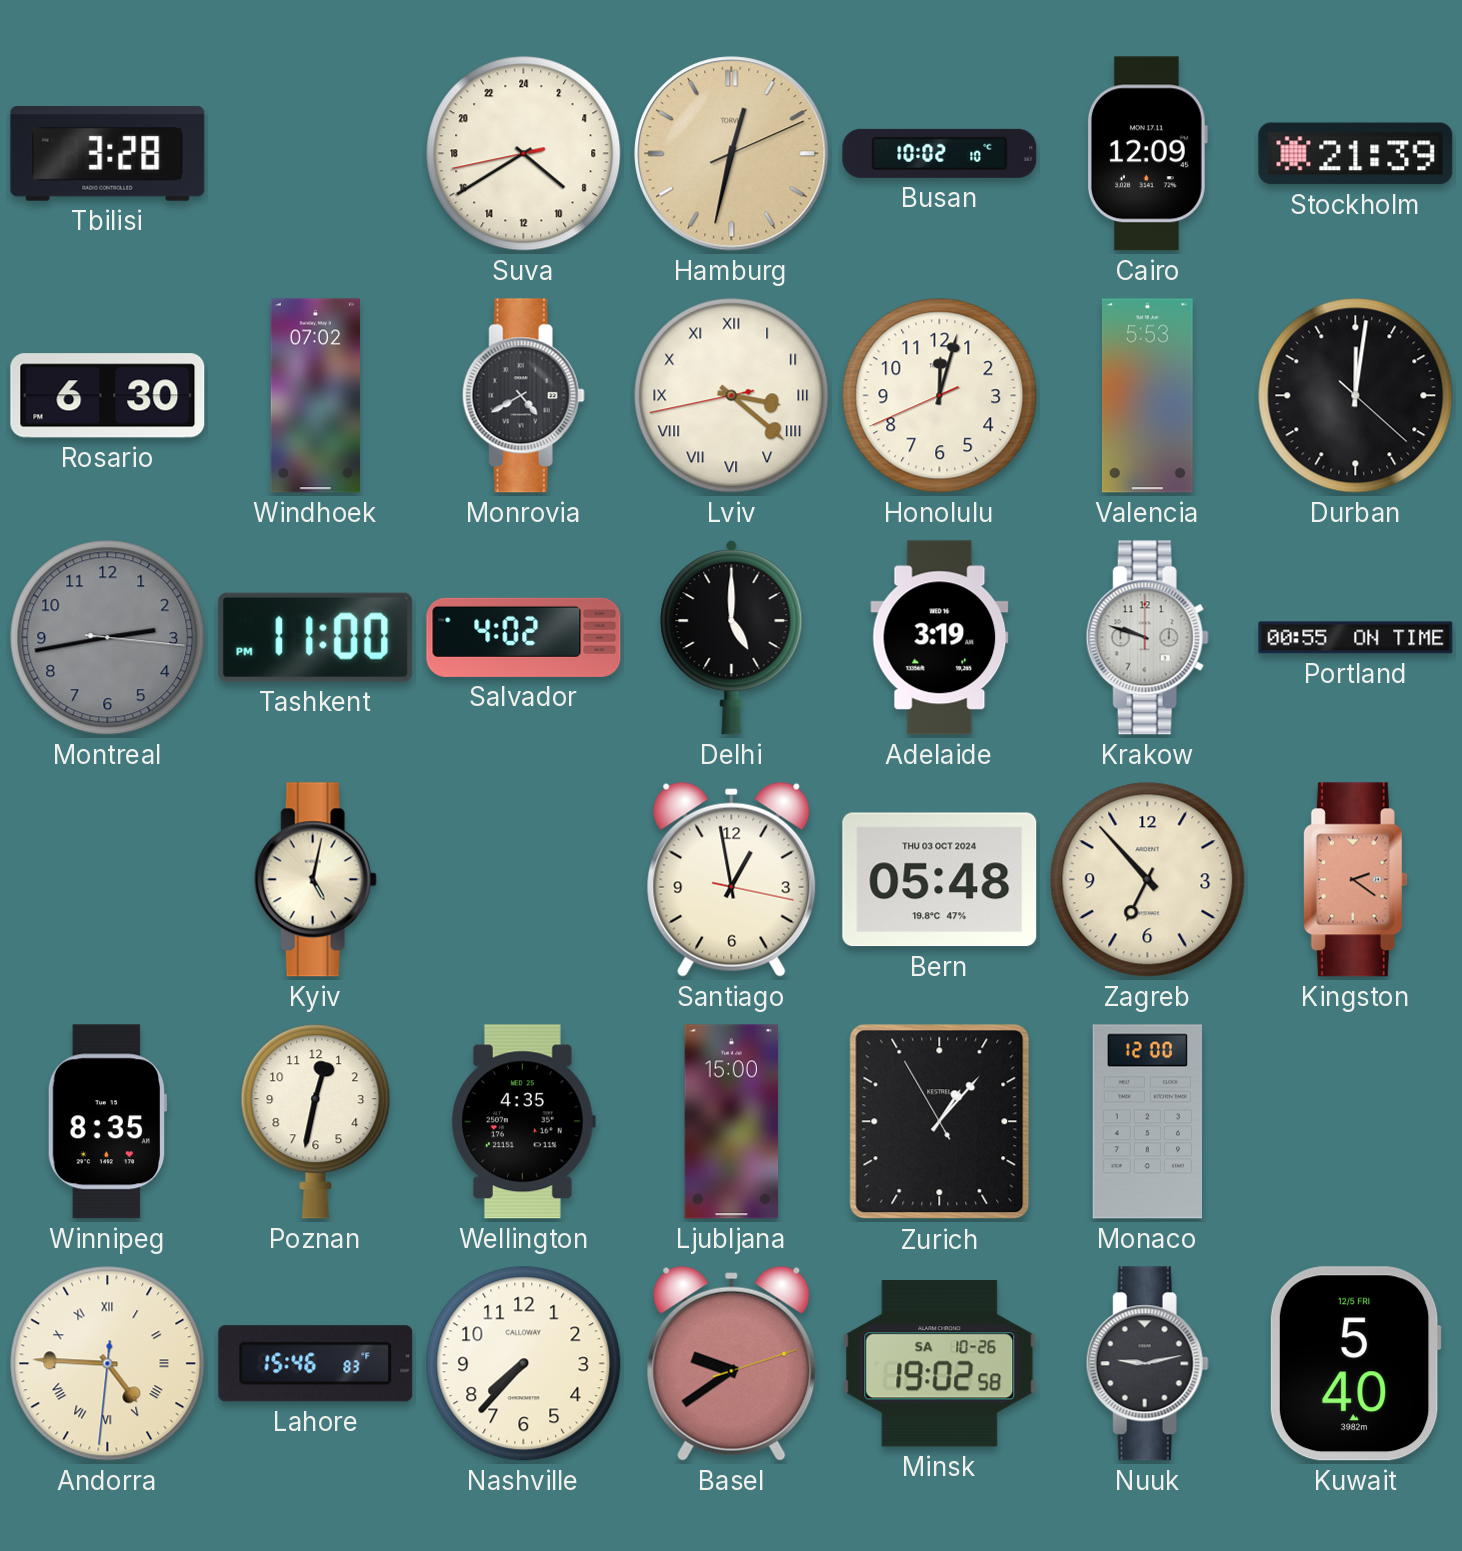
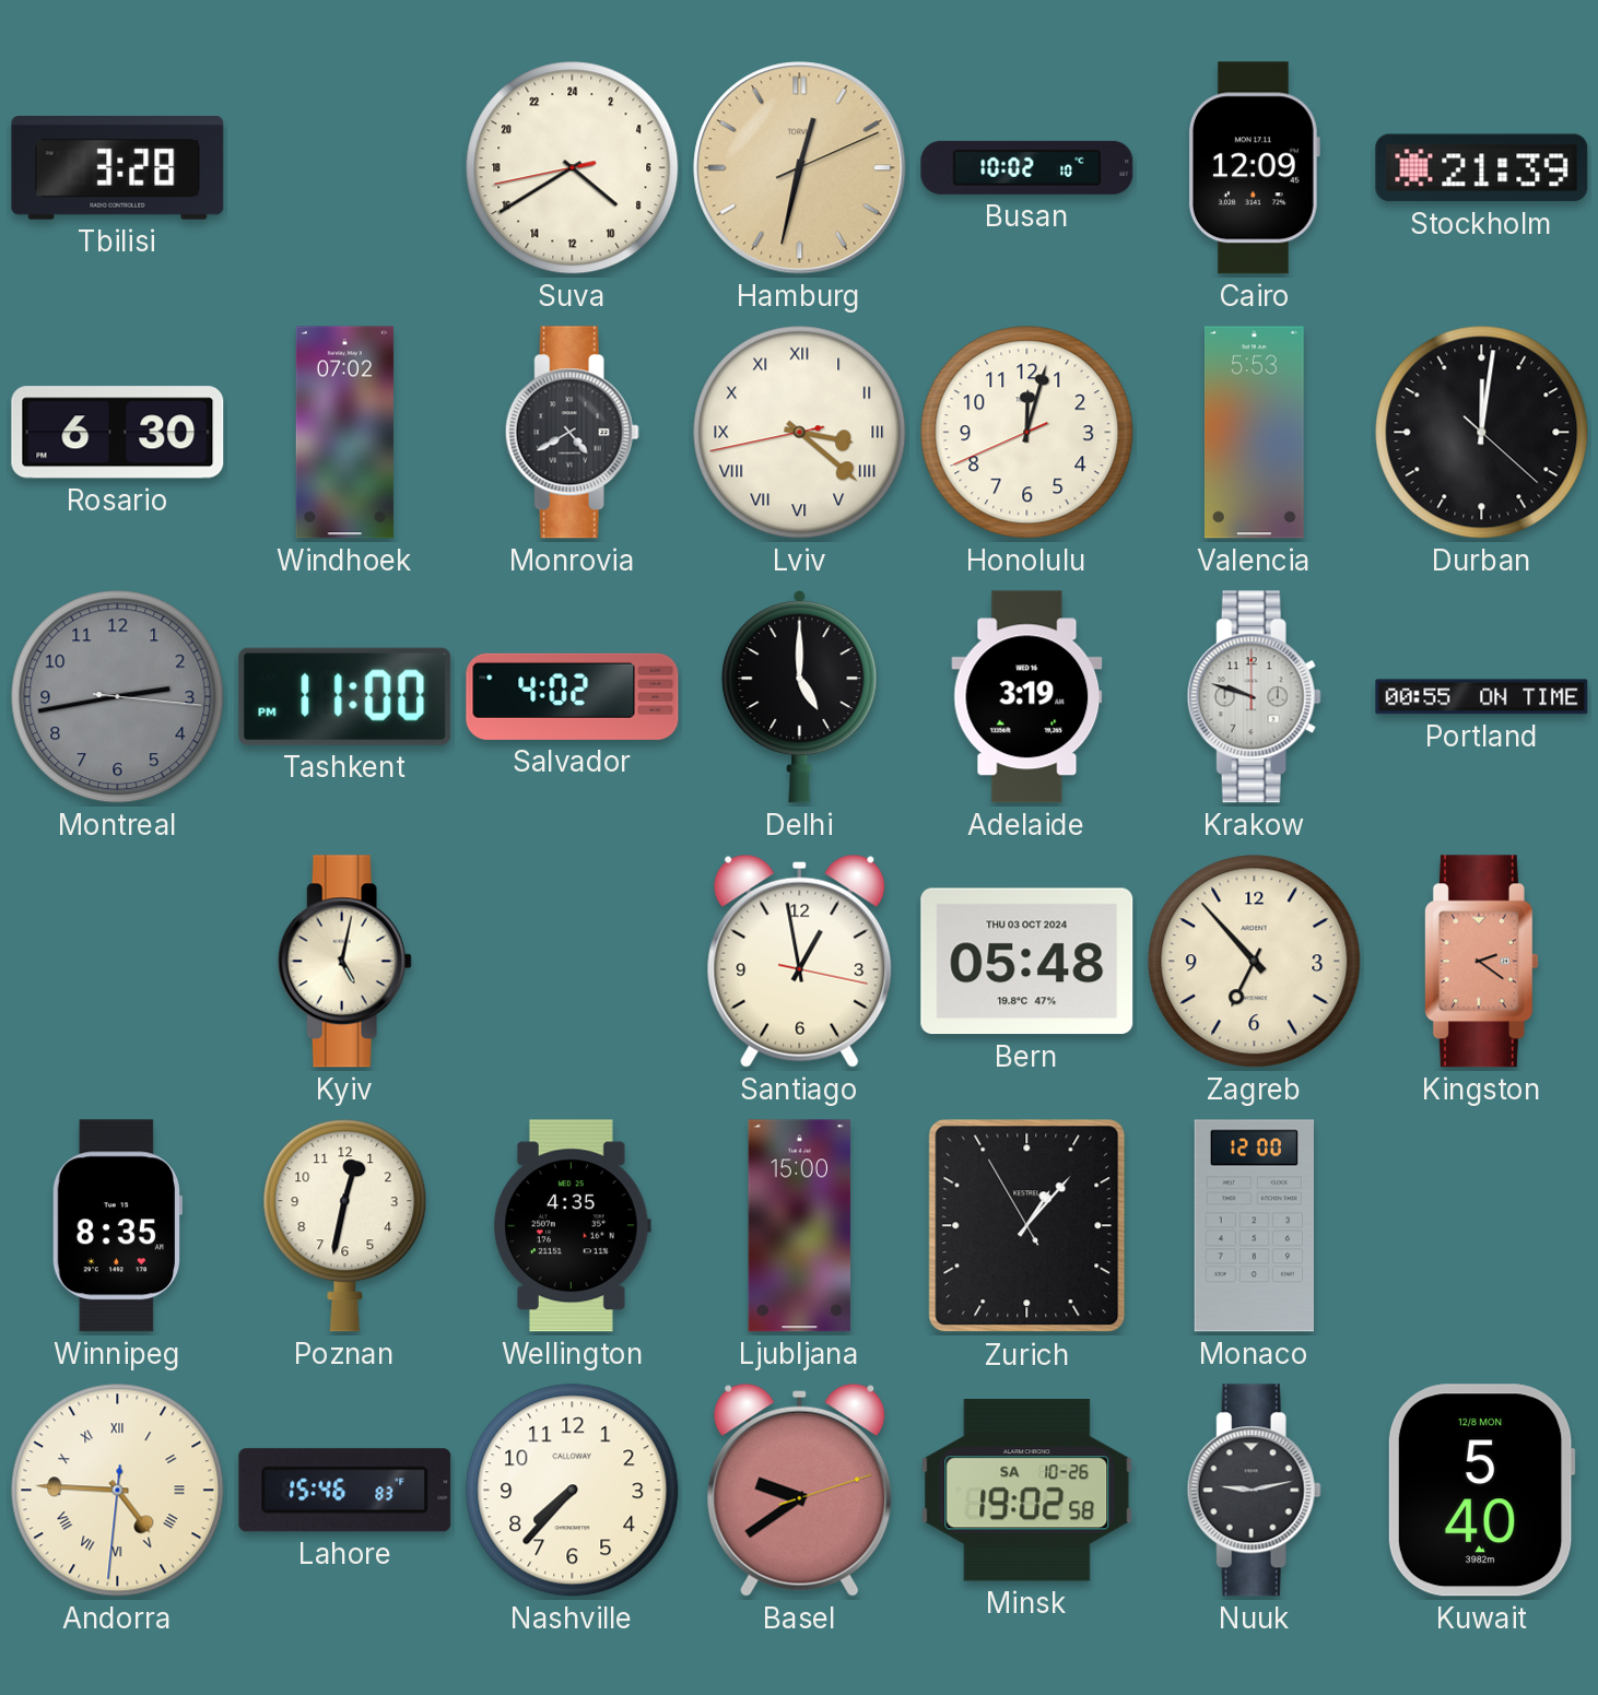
Kuwait date: 12/5 FRI -> 12/8 MON
